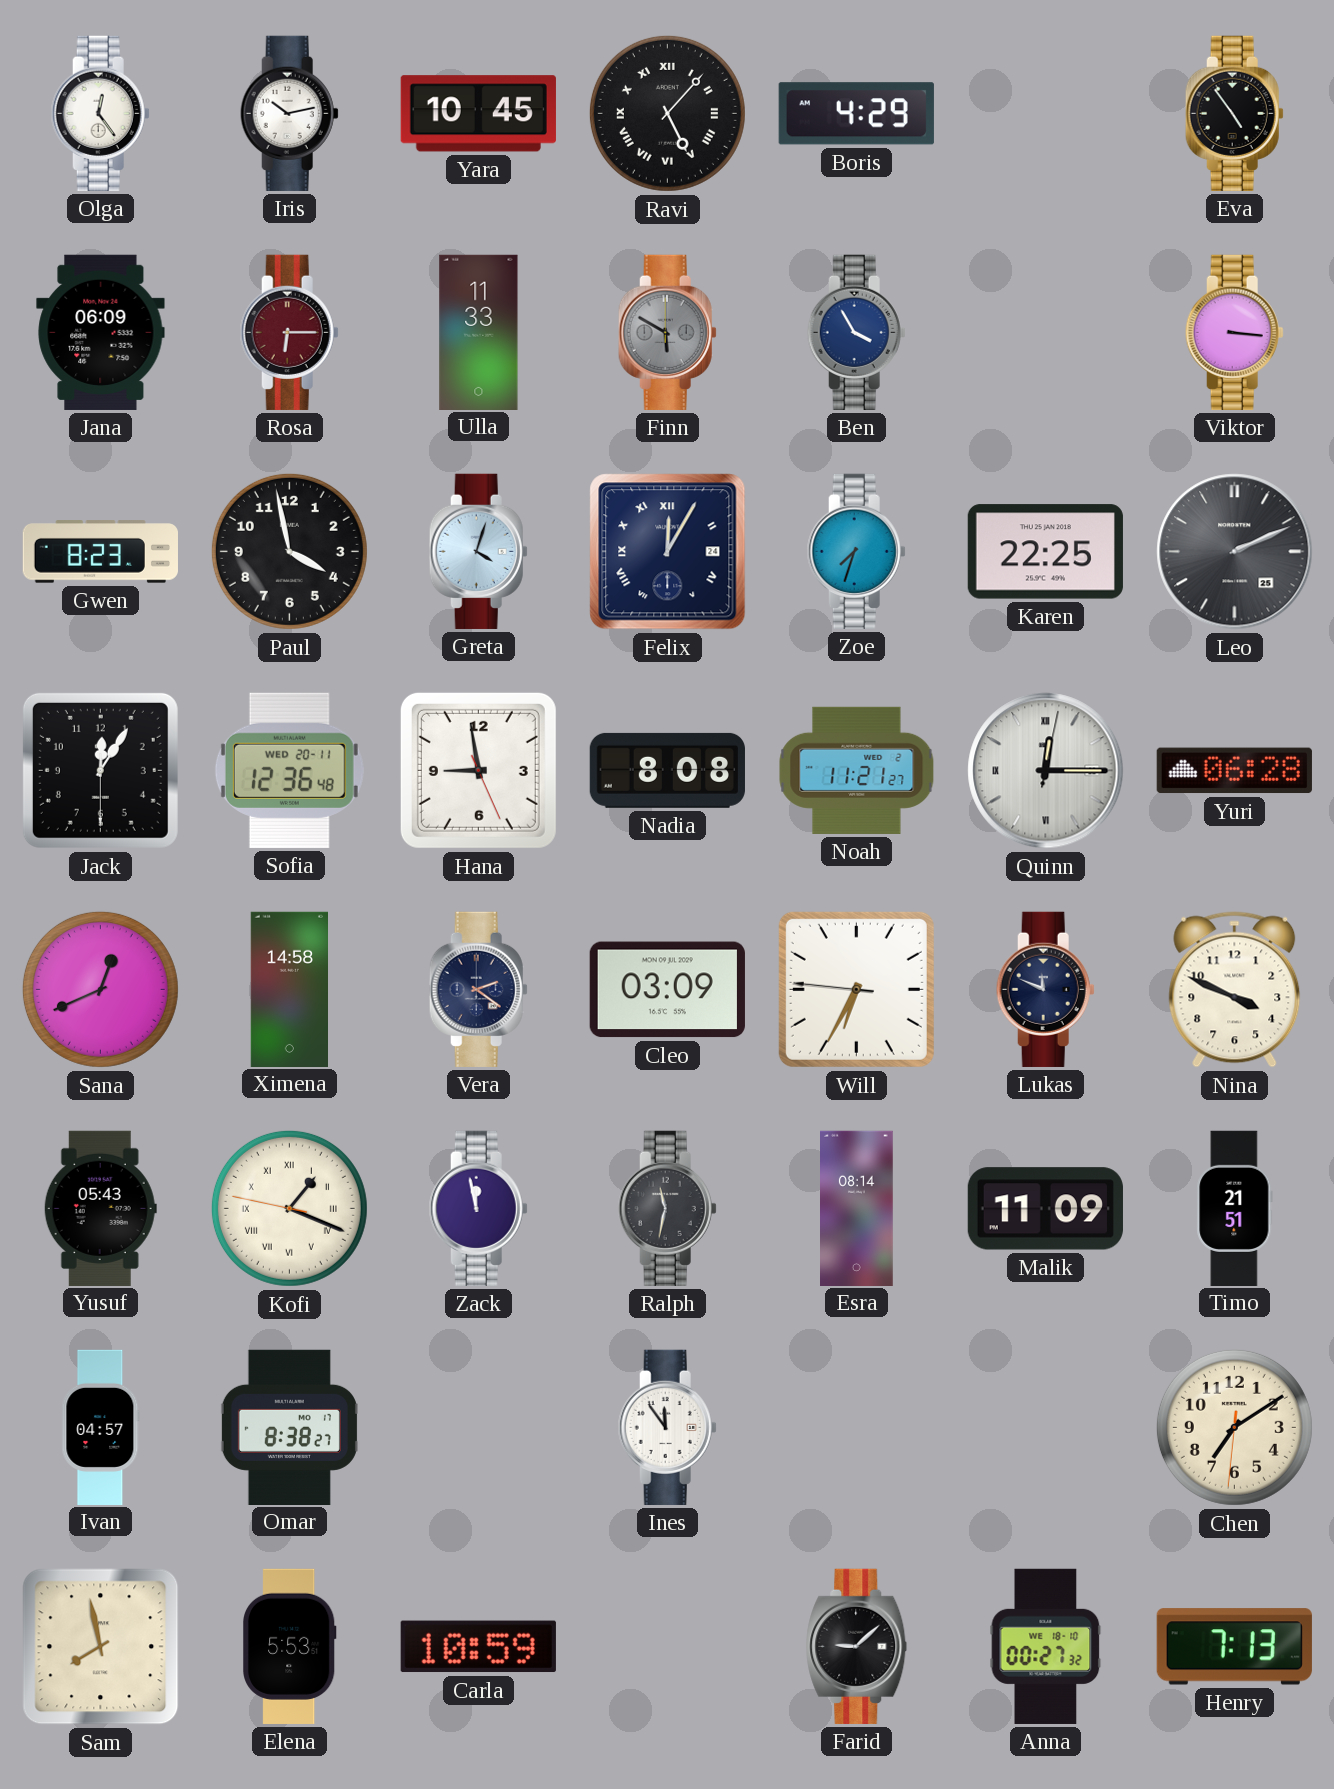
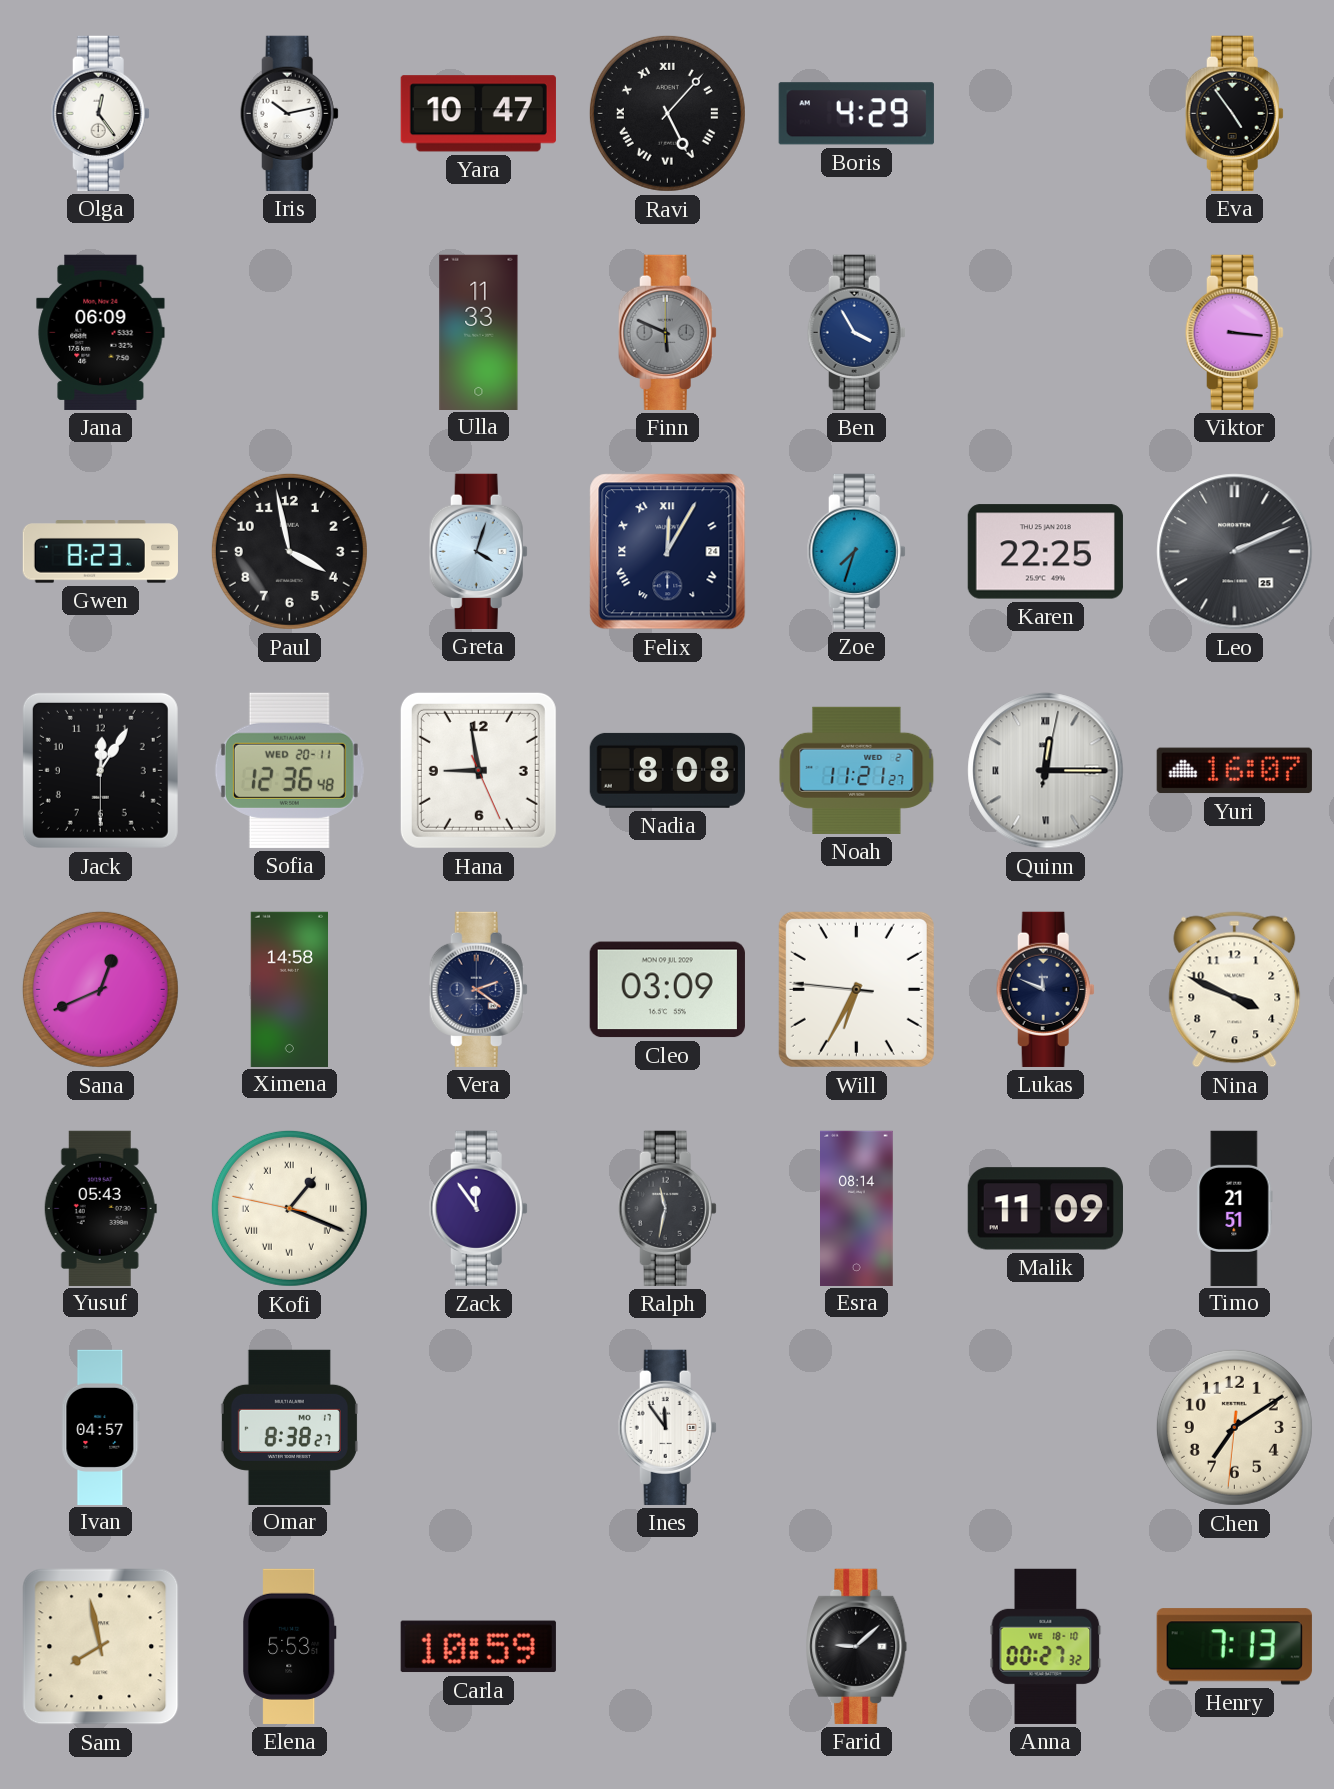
Yara: 10:45 -> 10:47
Rosa: 6:15 -> none
Finn: 5:50 -> 5:49
Yuri: 06:28 -> 16:07
Zack: 11:58 -> 11:54
